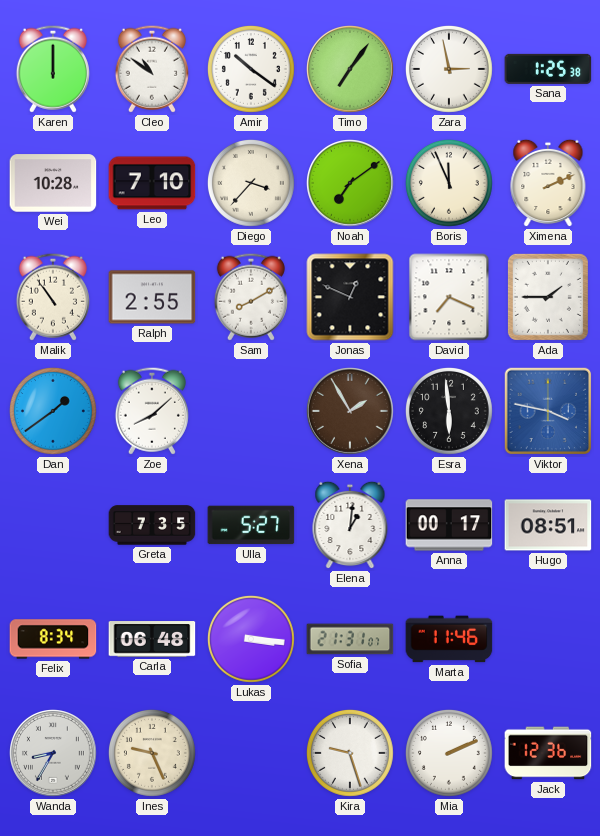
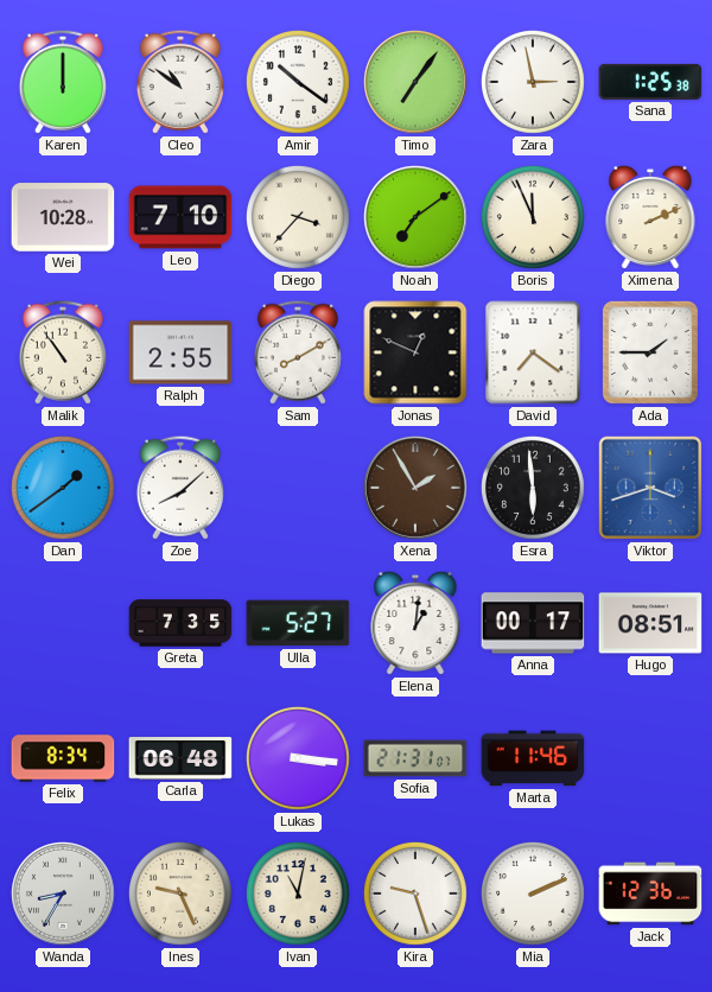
David: 7:19 -> 7:21
Viktor: 3:47 -> 3:42
Ivan: none -> 11:02
